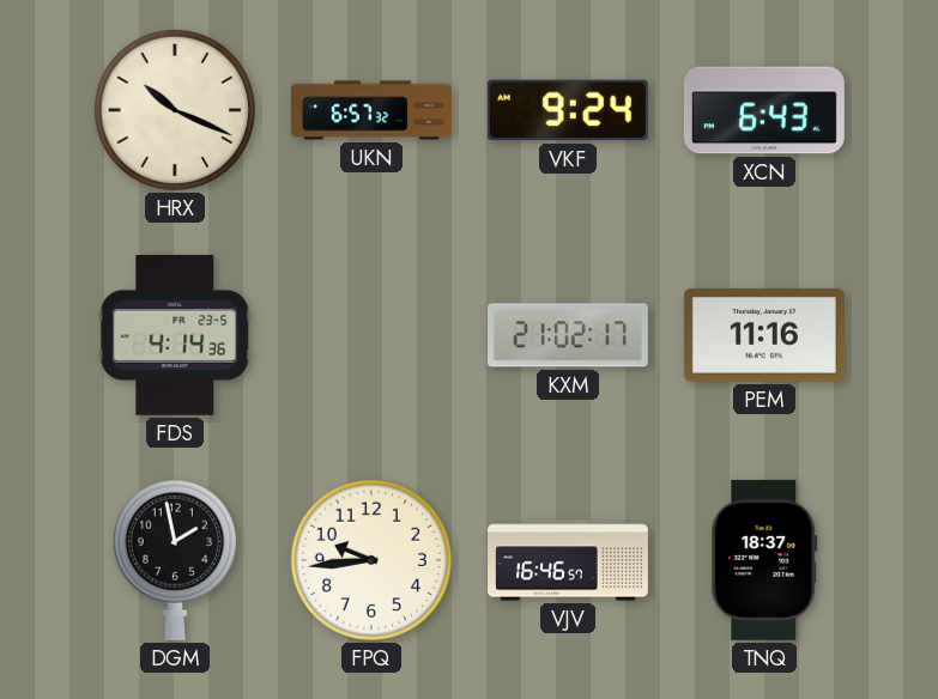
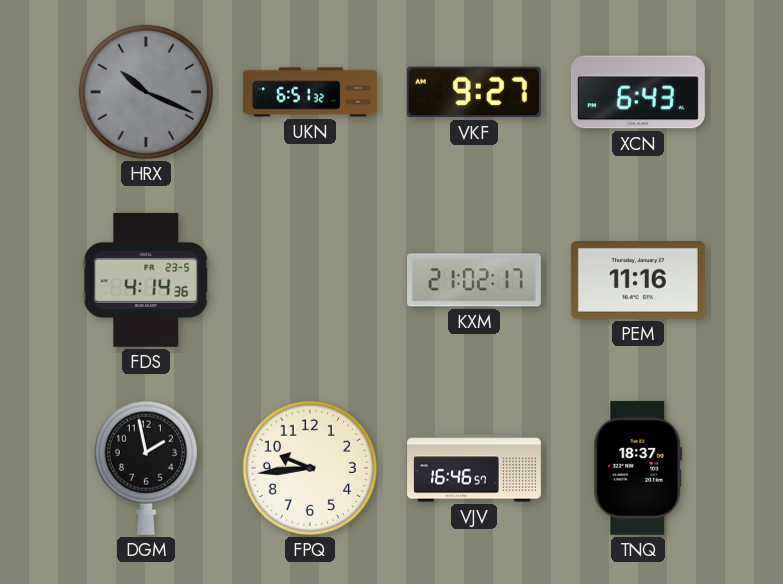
HRX dial: cream -> grey
UKN: 6:57 -> 6:51
VKF: 9:24 -> 9:27
